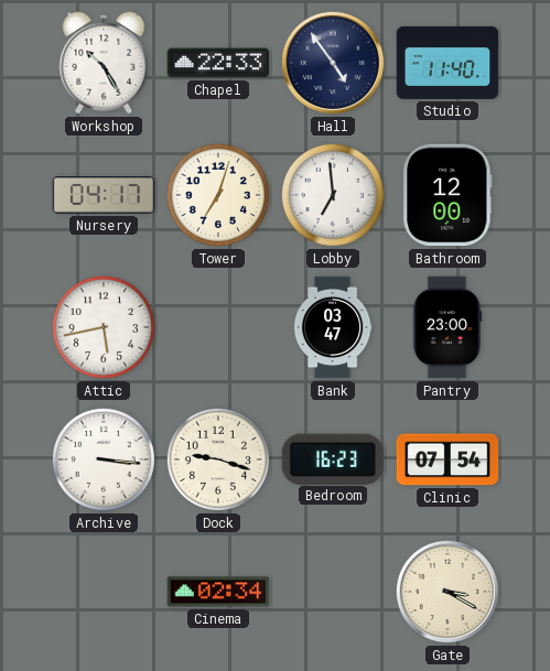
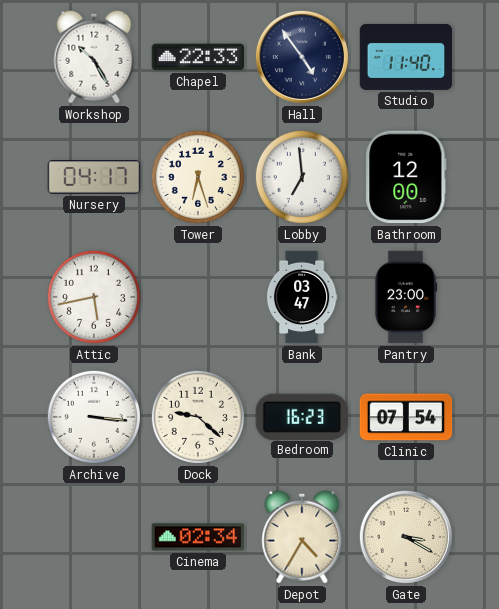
Tower: 7:03 -> 6:27
Dock: 9:18 -> 9:22
Depot: none -> 4:35
